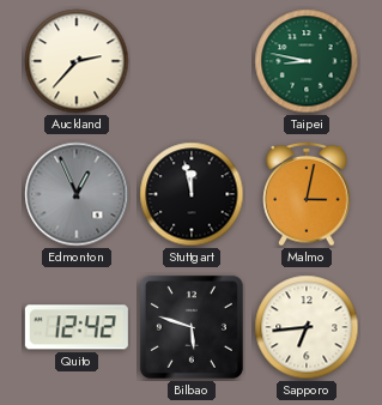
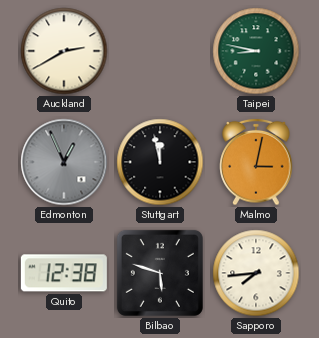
Auckland: 2:37 -> 2:40
Quito: 12:42 -> 12:38
Sapporo: 6:44 -> 7:44
